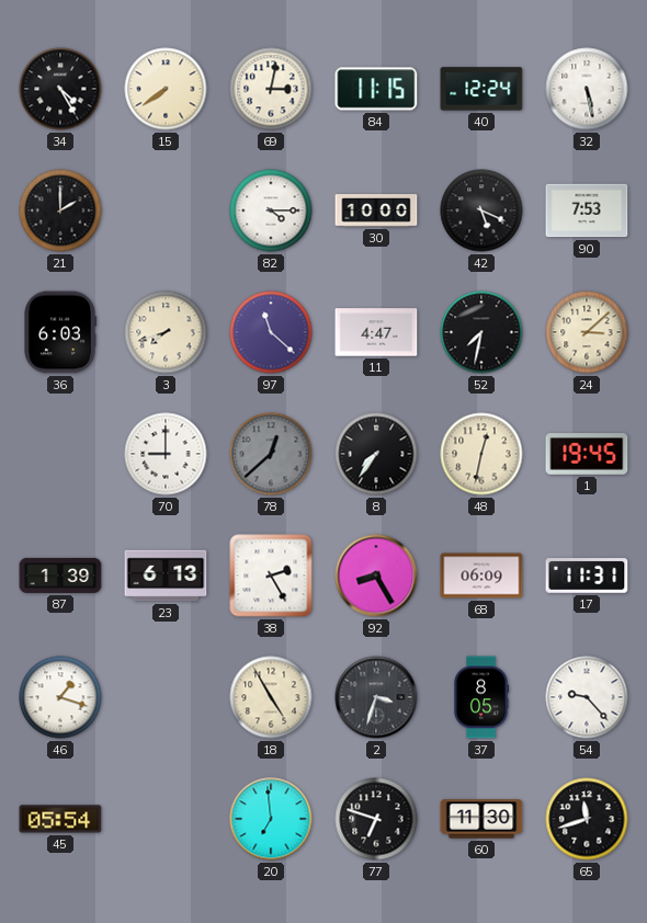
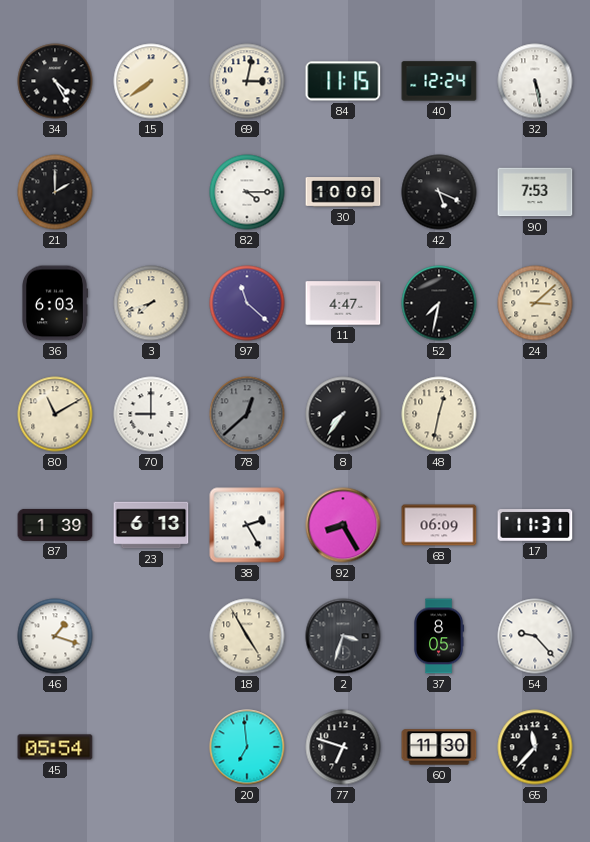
80: none -> 11:10
1: 19:45 -> none
65: 11:42 -> 11:37
